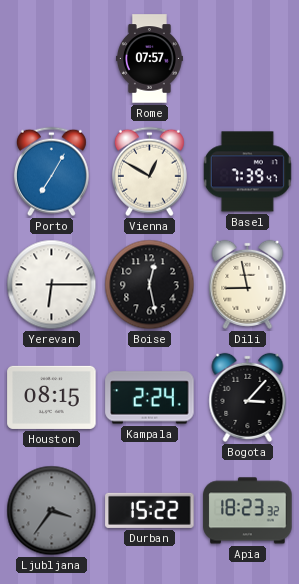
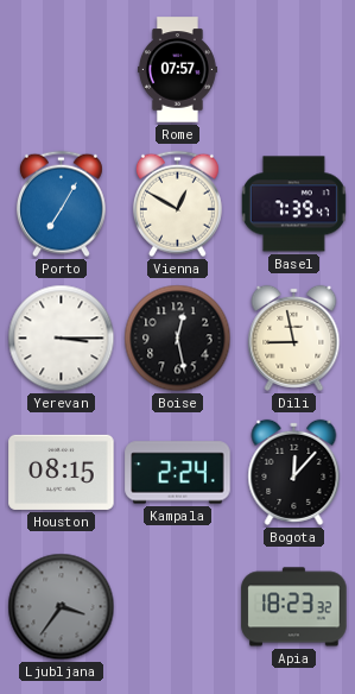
Yerevan: 6:15 -> 3:15
Bogota: 3:07 -> 12:07
Durban: 15:22 -> none
